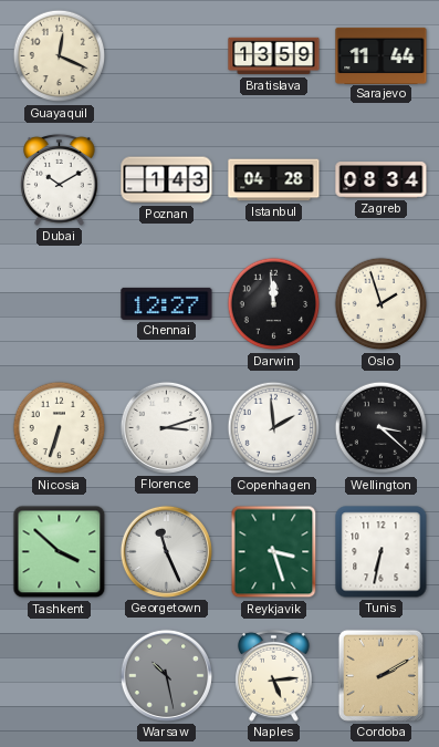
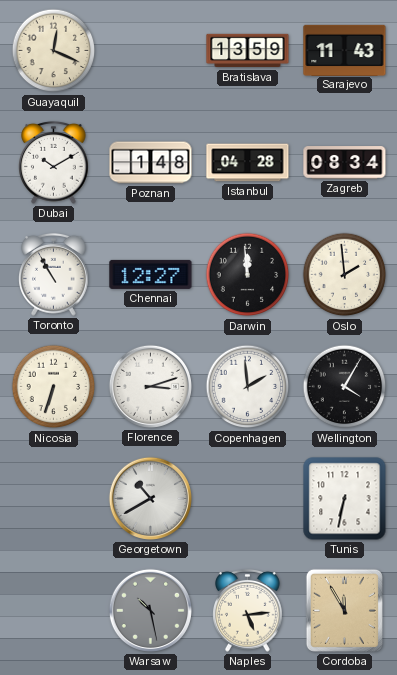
Sarajevo: 11:44 -> 11:43
Poznan: 1:43 -> 1:48
Toronto: none -> 10:55
Oslo: 1:57 -> 1:59
Wellington: 3:22 -> 4:05
Tashkent: 3:52 -> none
Georgetown: 11:26 -> 10:40
Reykjavik: 3:27 -> none
Cordoba: 2:10 -> 11:55
